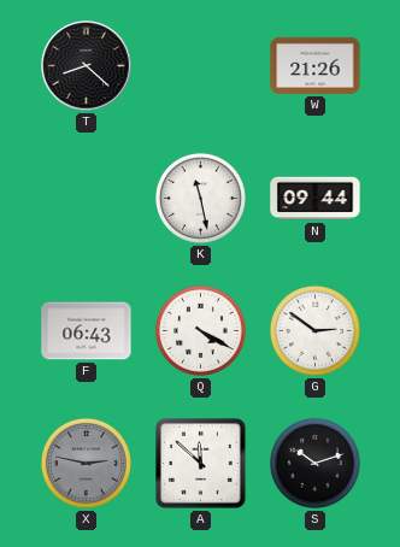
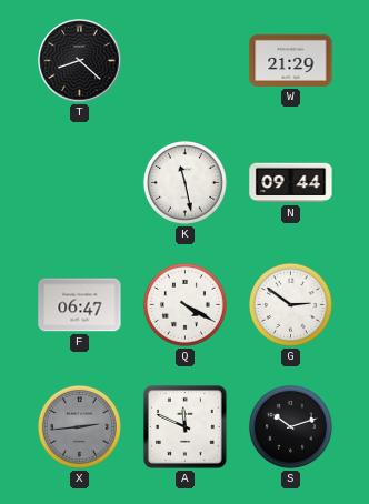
W: 21:26 -> 21:29
F: 06:43 -> 06:47
X: 2:47 -> 2:44
A: 11:52 -> 11:49
